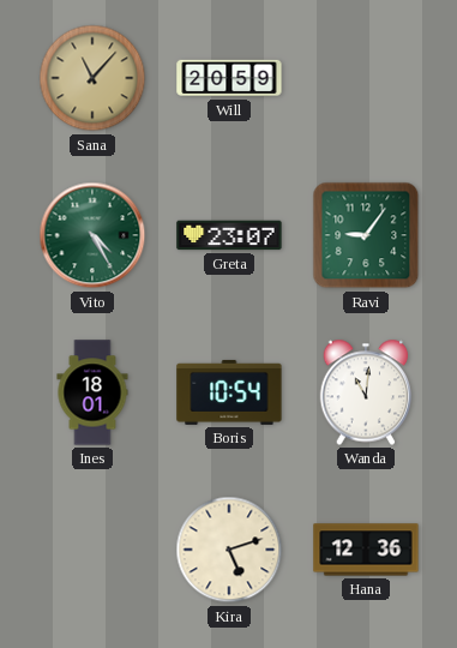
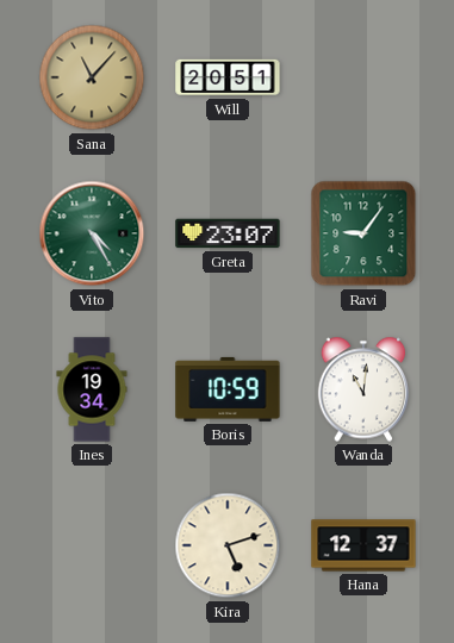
Will: 20:59 -> 20:51
Ines: 18:01 -> 19:34
Boris: 10:54 -> 10:59
Hana: 12:36 -> 12:37
